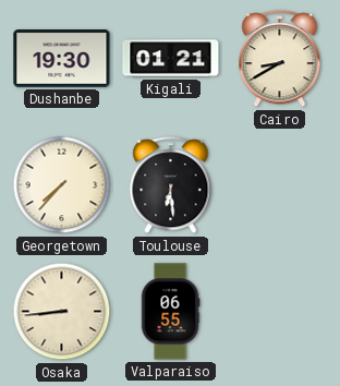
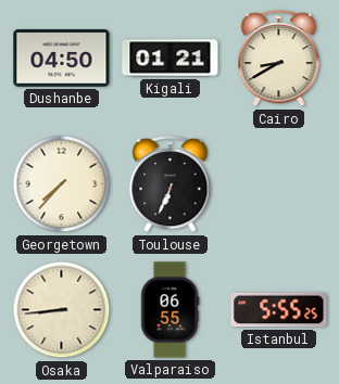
Dushanbe: 19:30 -> 04:50
Toulouse: 6:29 -> 6:34
Istanbul: none -> 5:55
